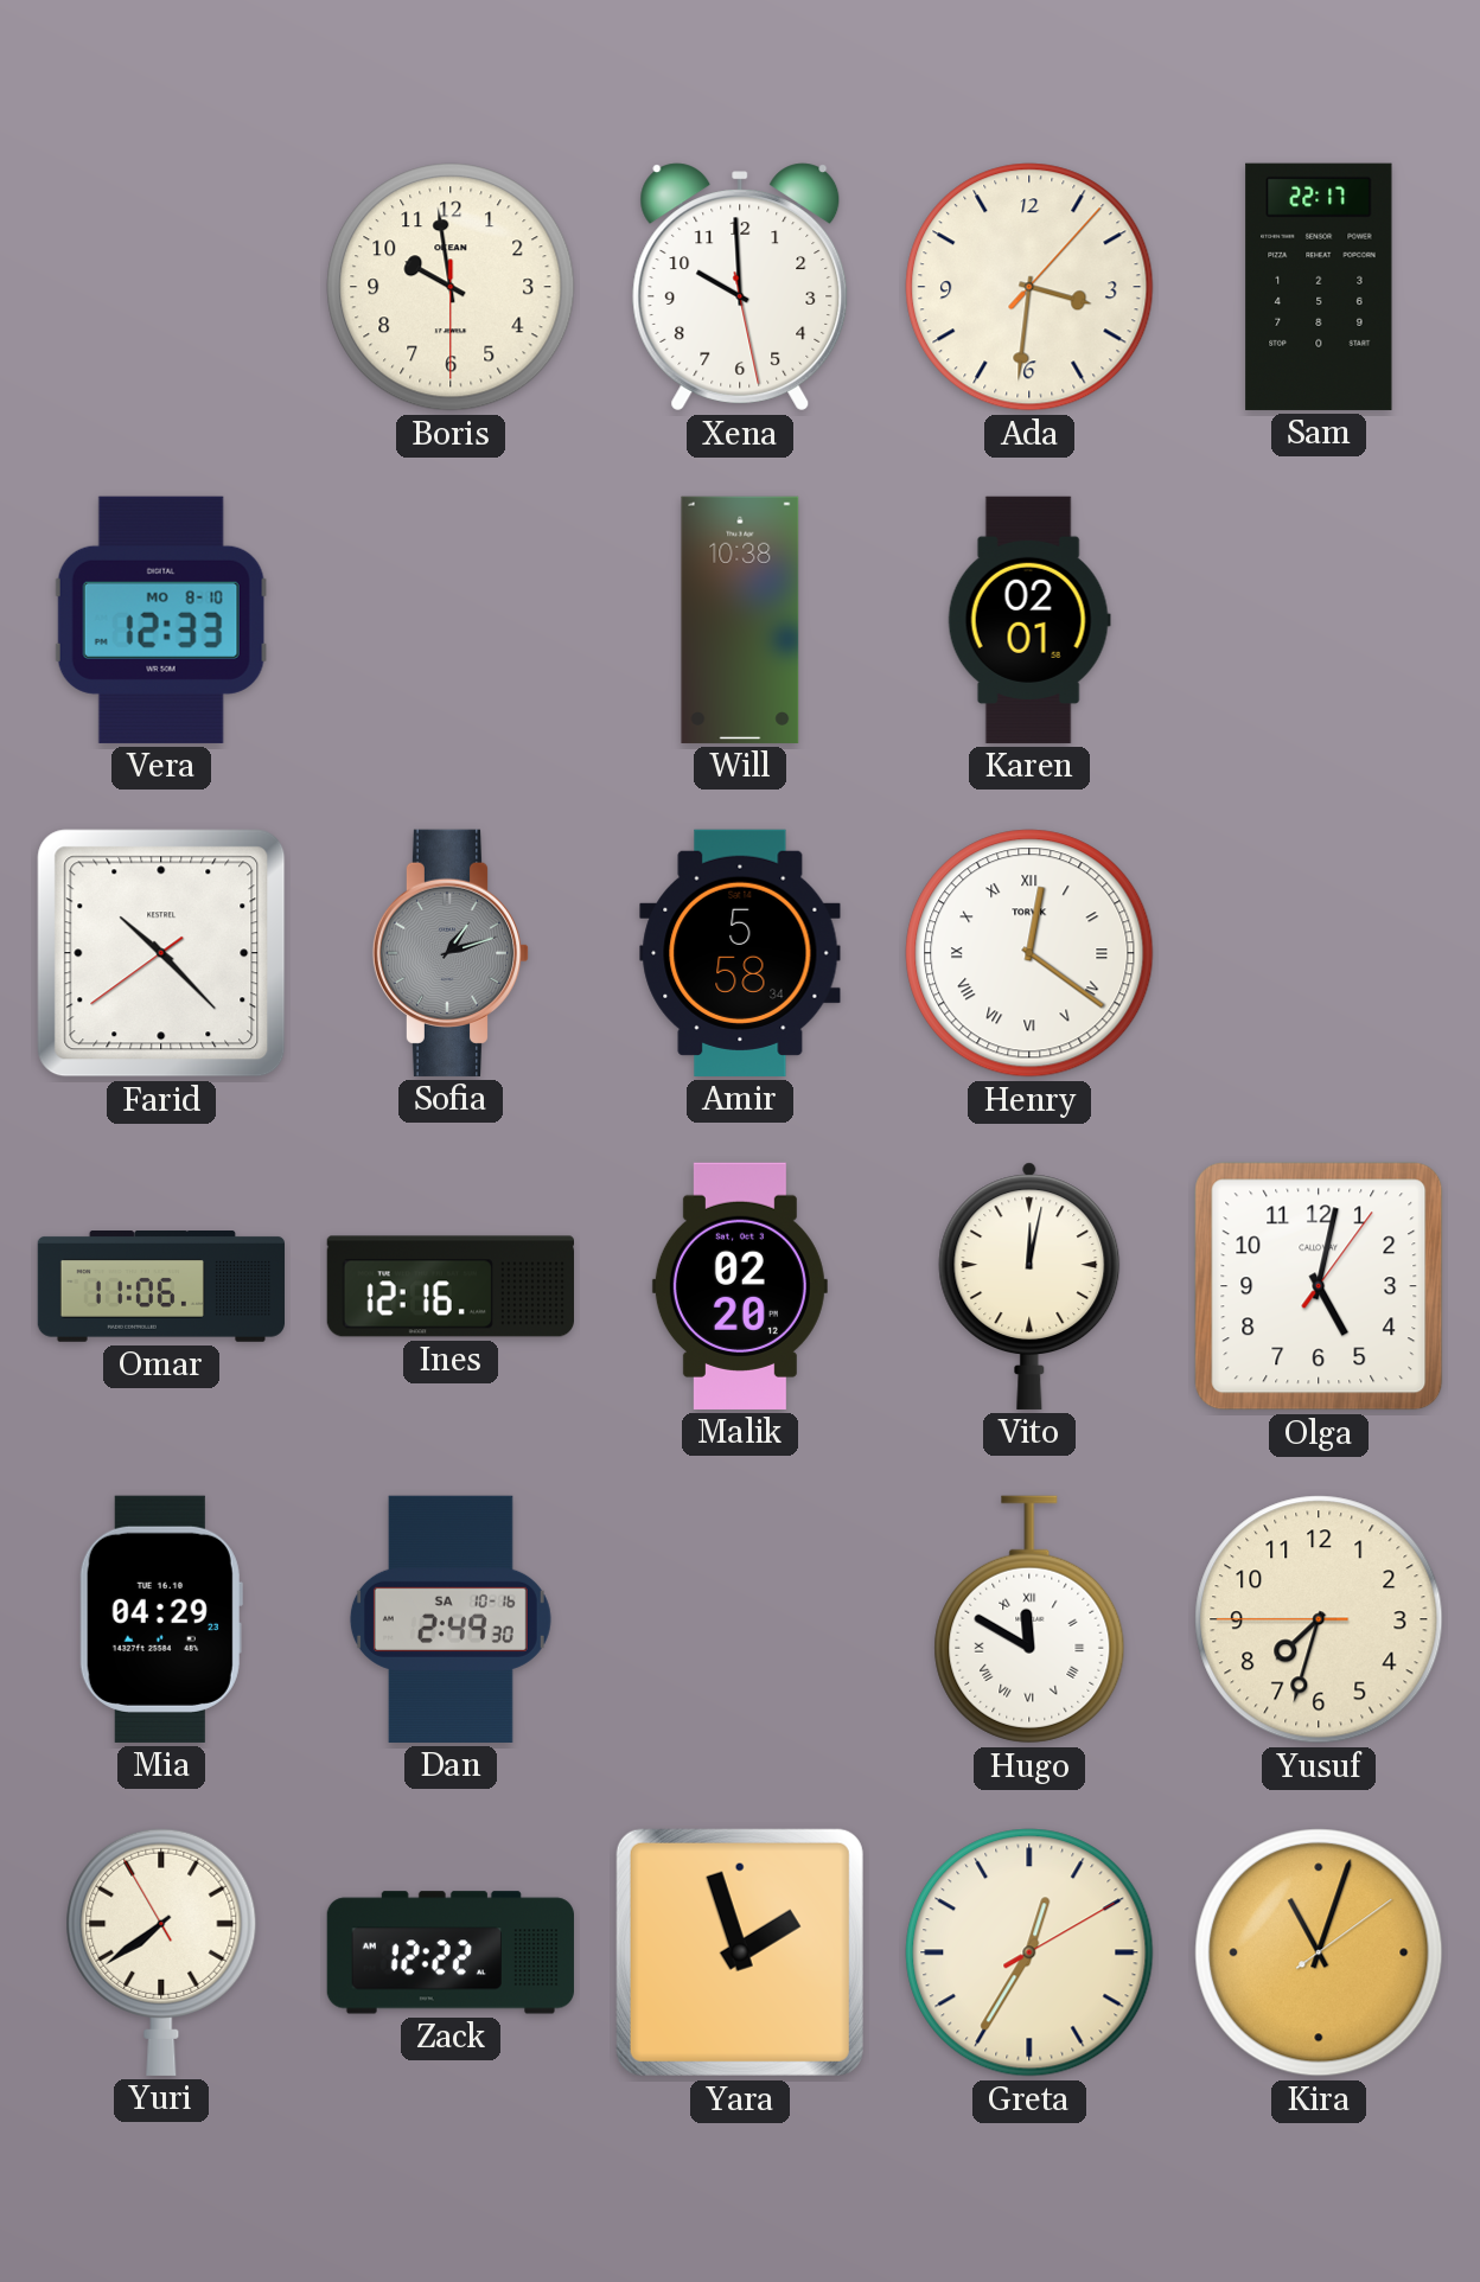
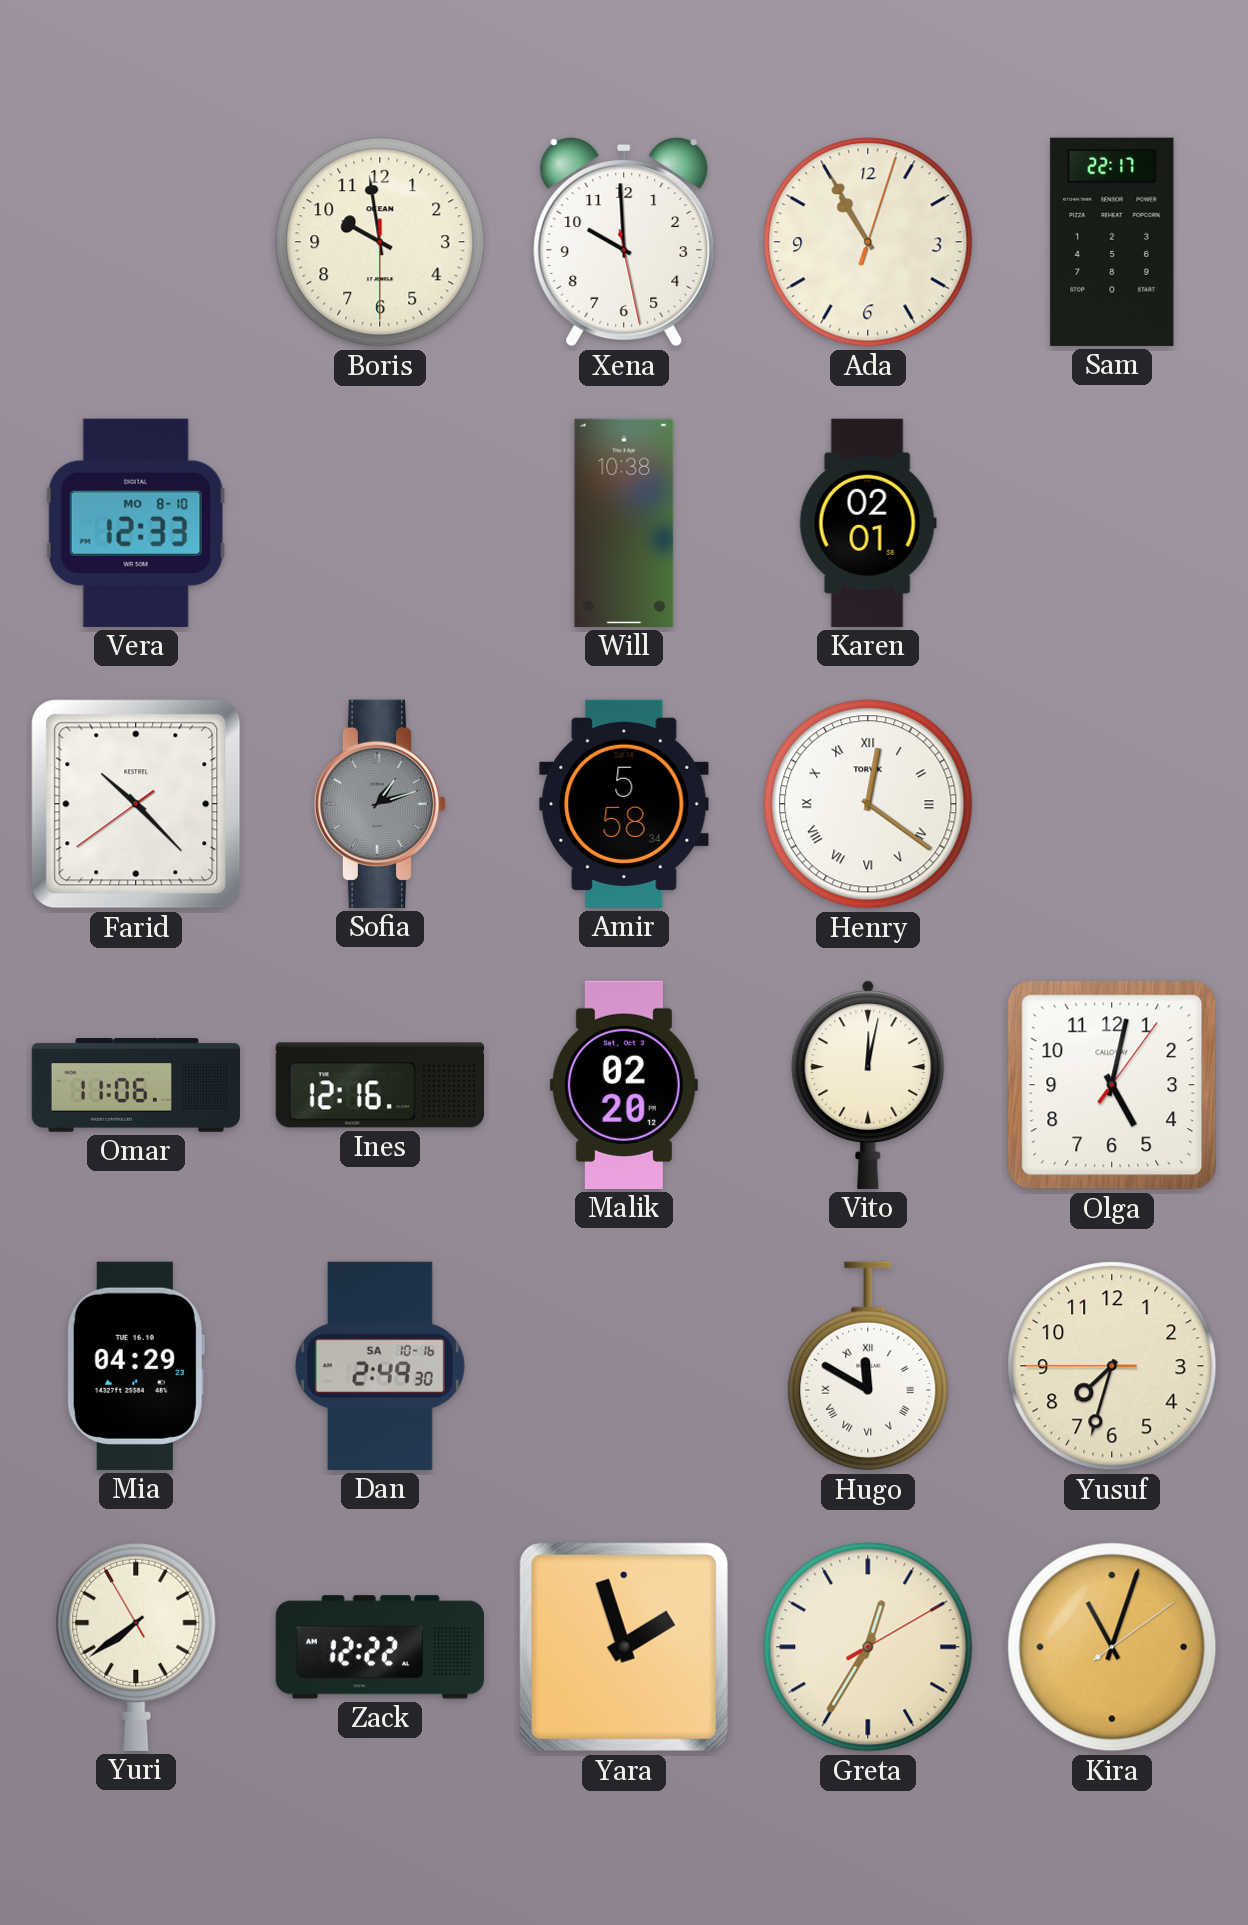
Ada: 3:31 -> 10:55
